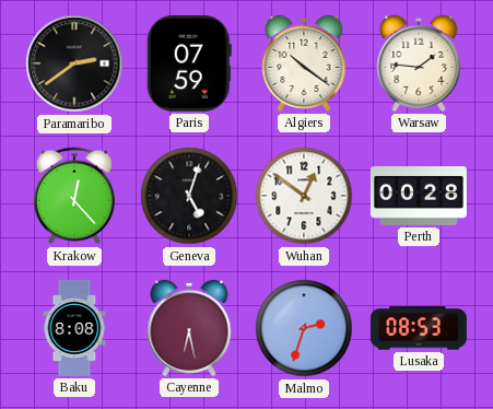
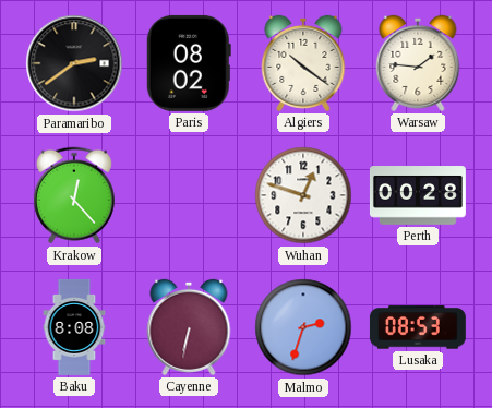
Paris: 07:59 -> 08:02
Geneva: 5:03 -> none
Wuhan: 12:51 -> 12:48
Cayenne: 6:28 -> 6:32
